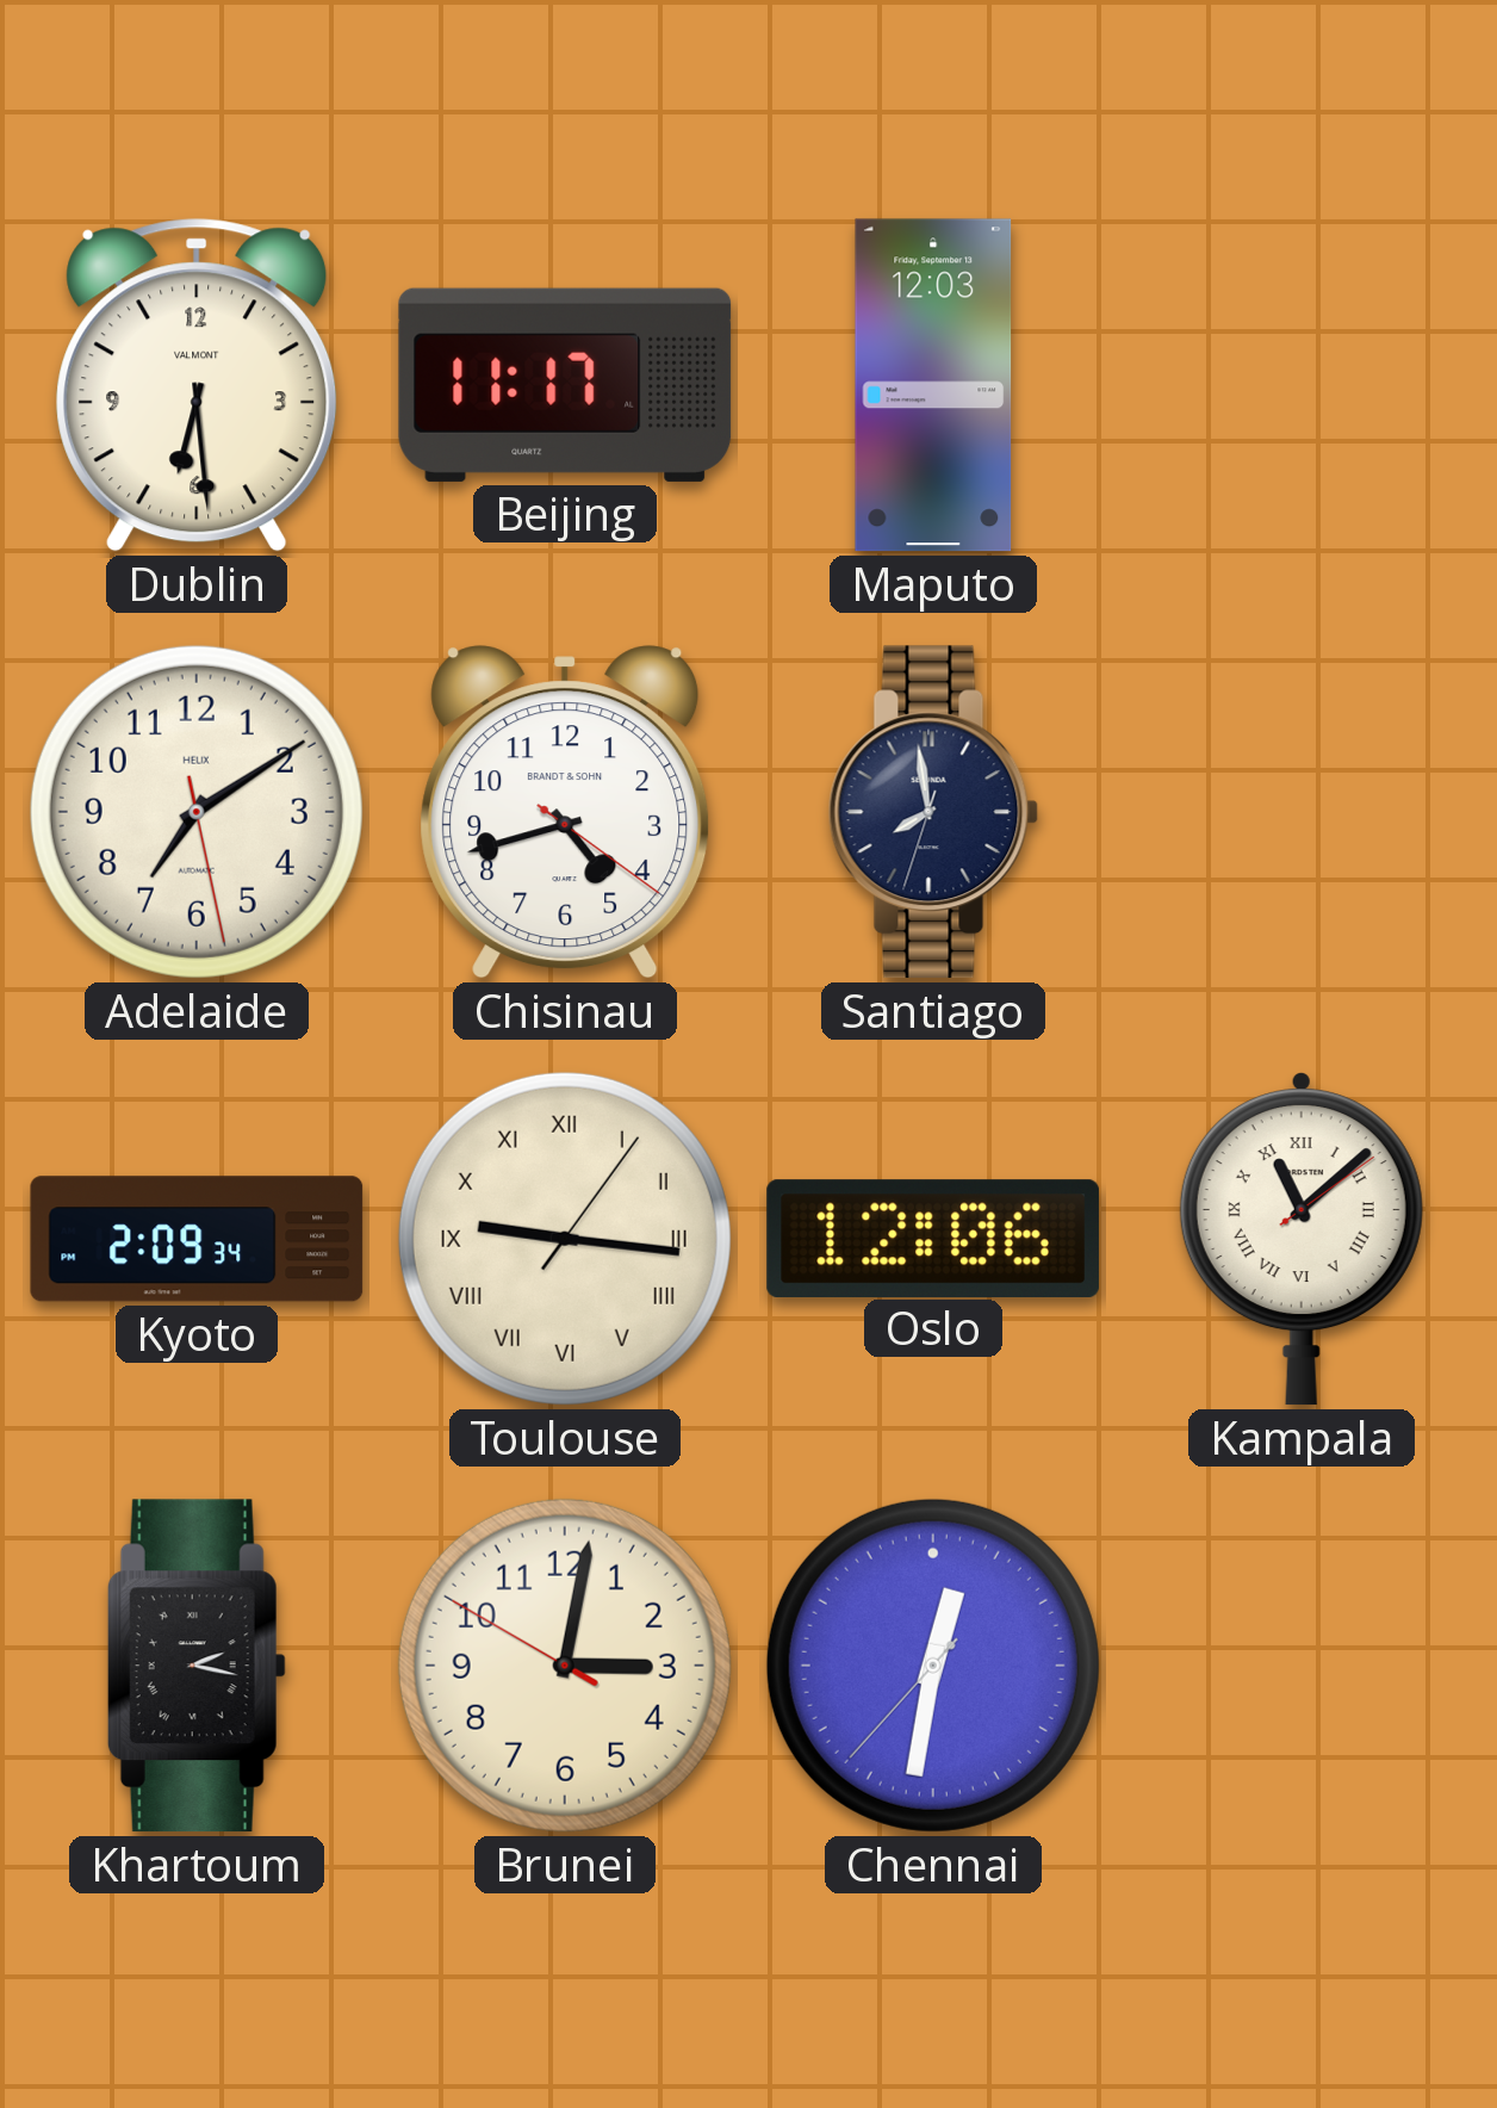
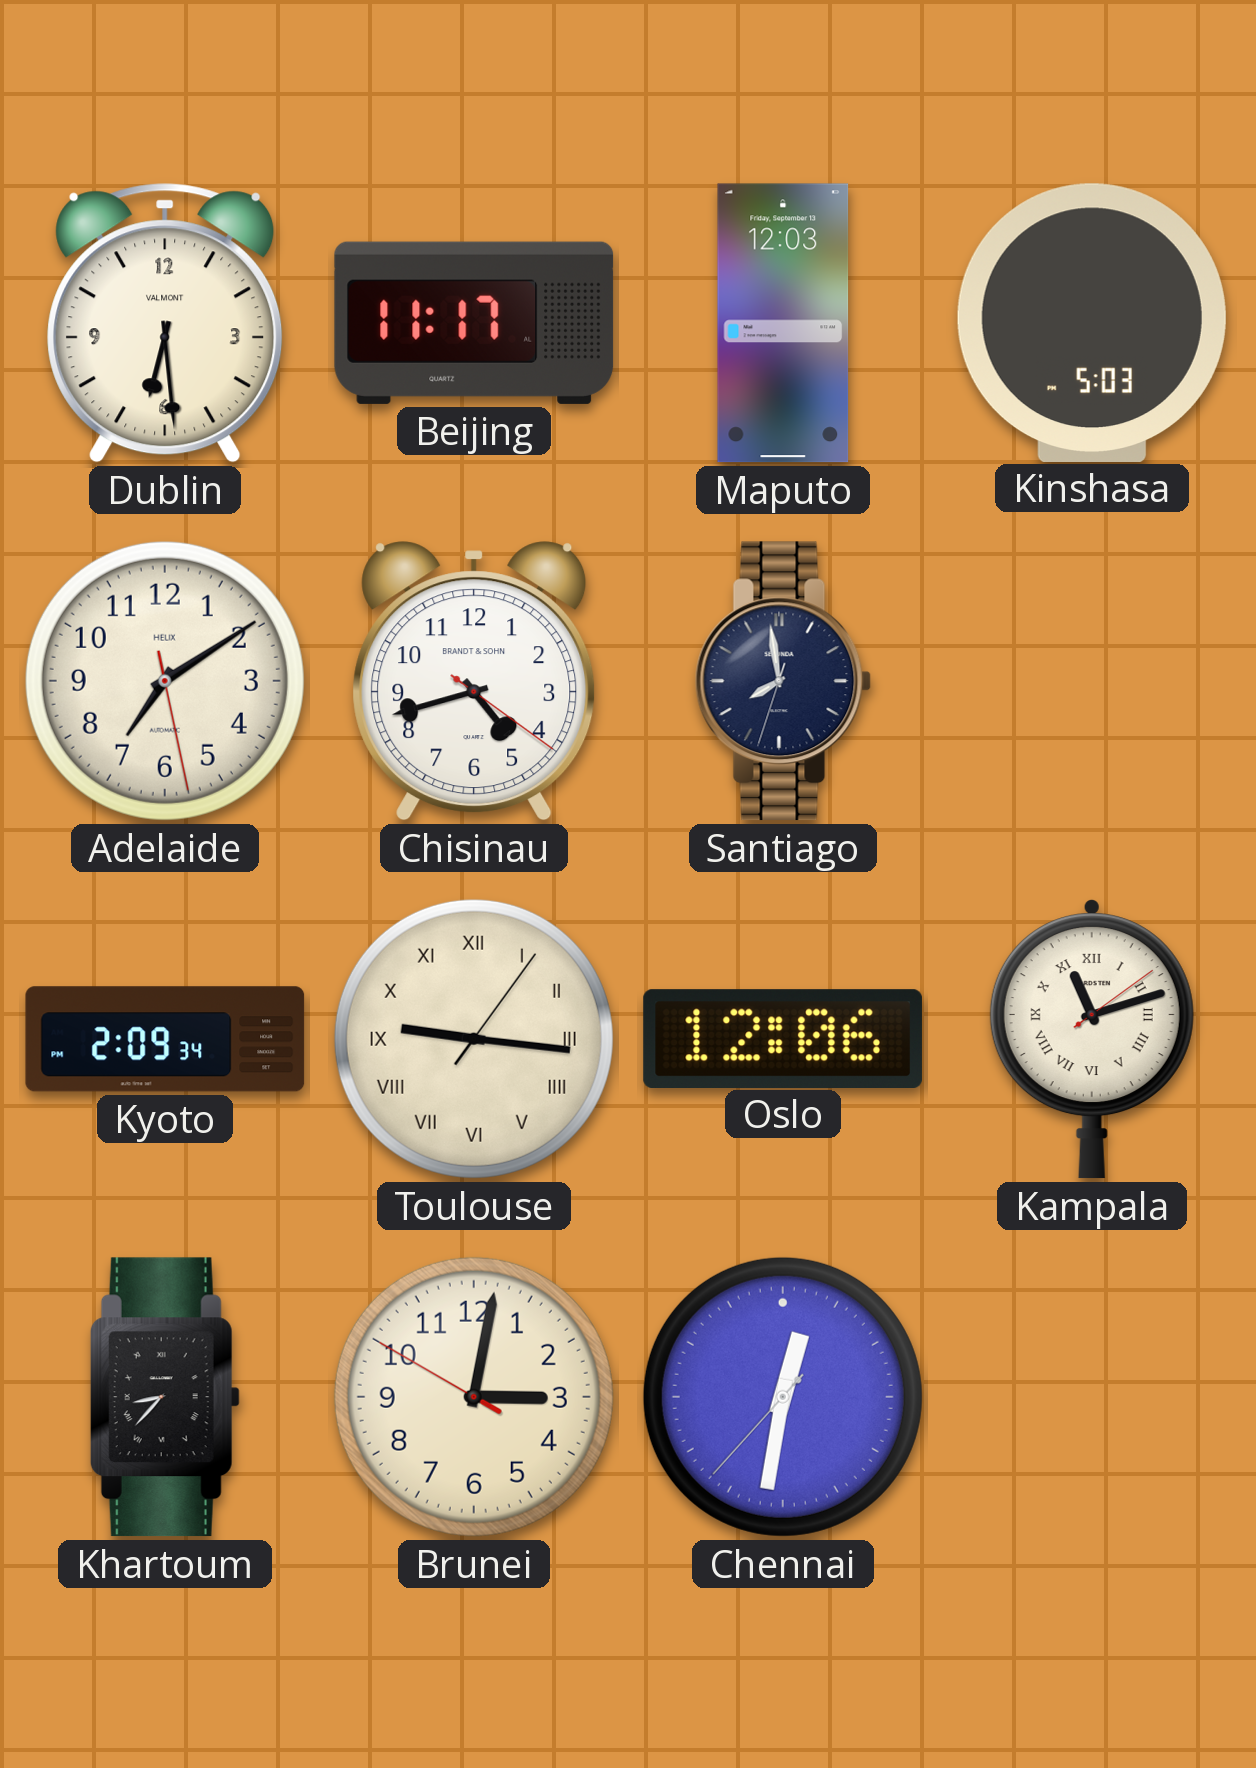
Kinshasa: none -> 5:03
Kampala: 11:08 -> 11:12
Khartoum: 2:17 -> 8:37
